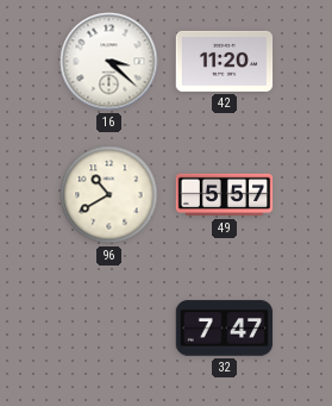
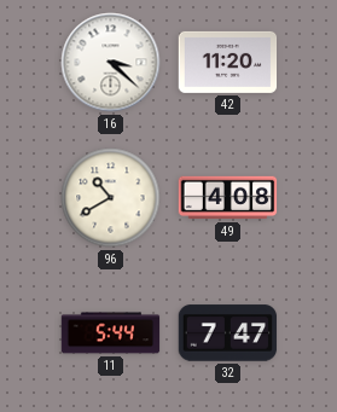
49: 5:57 -> 4:08
11: none -> 5:44
